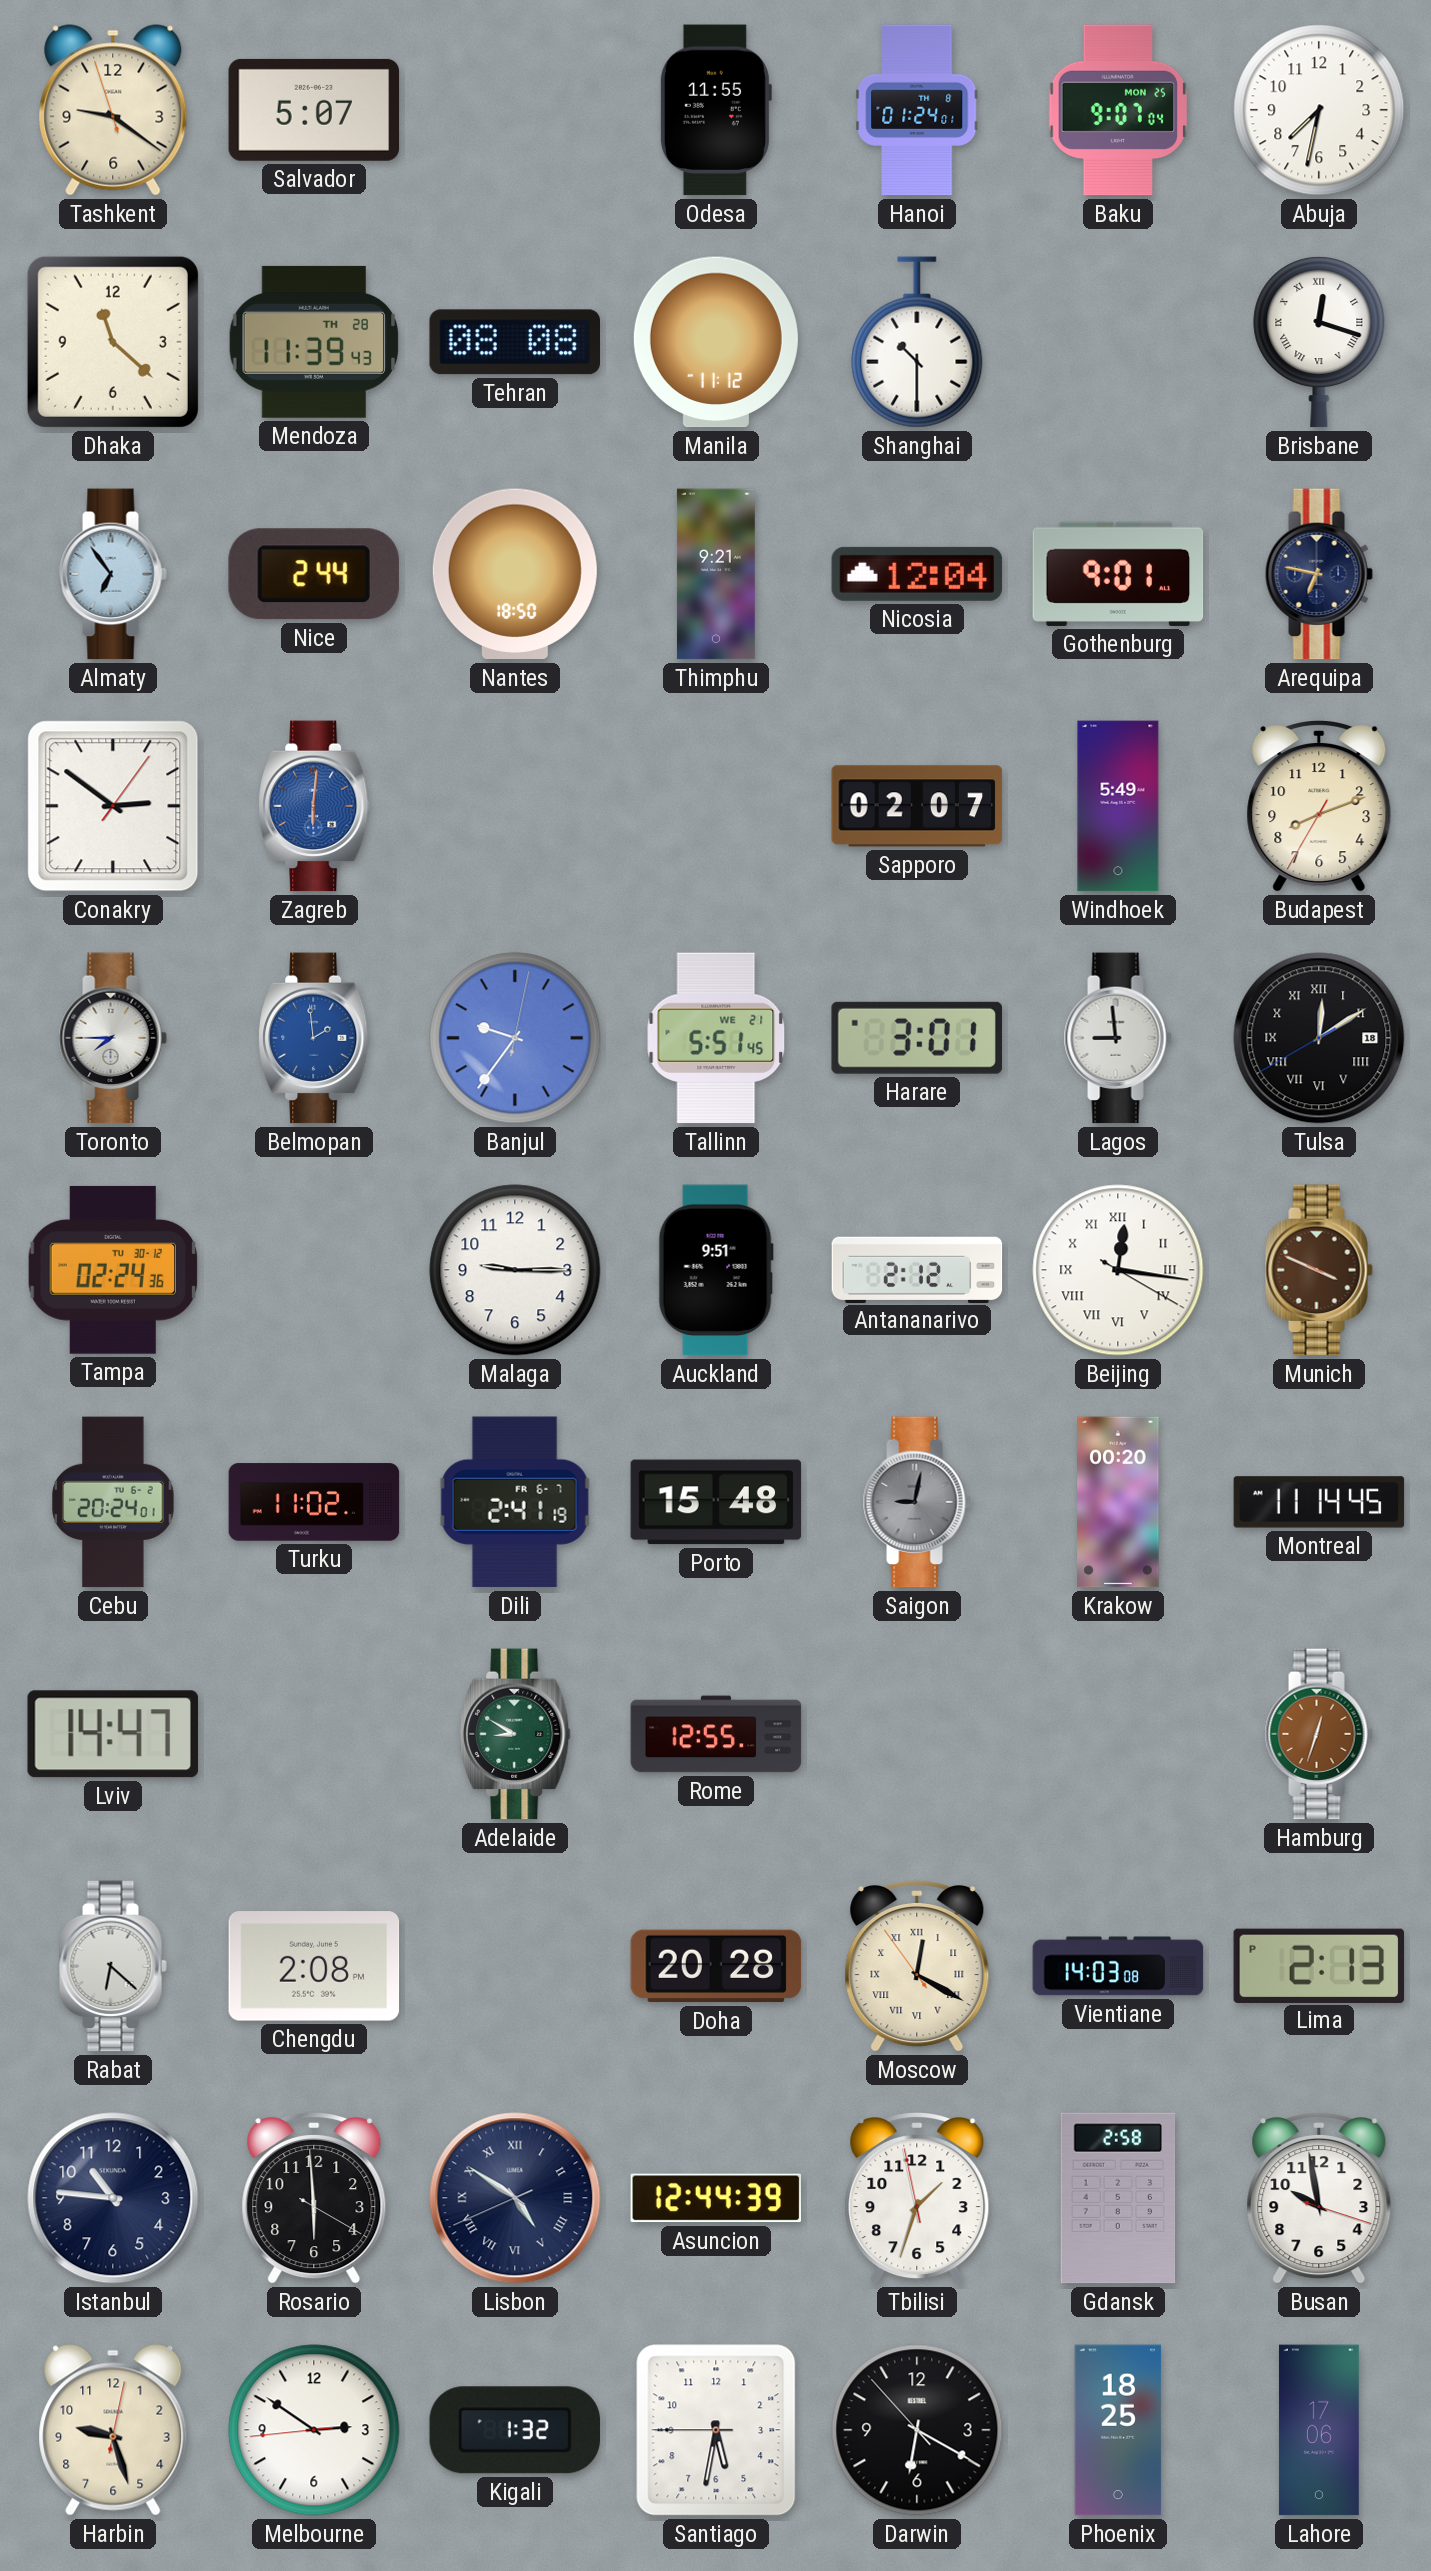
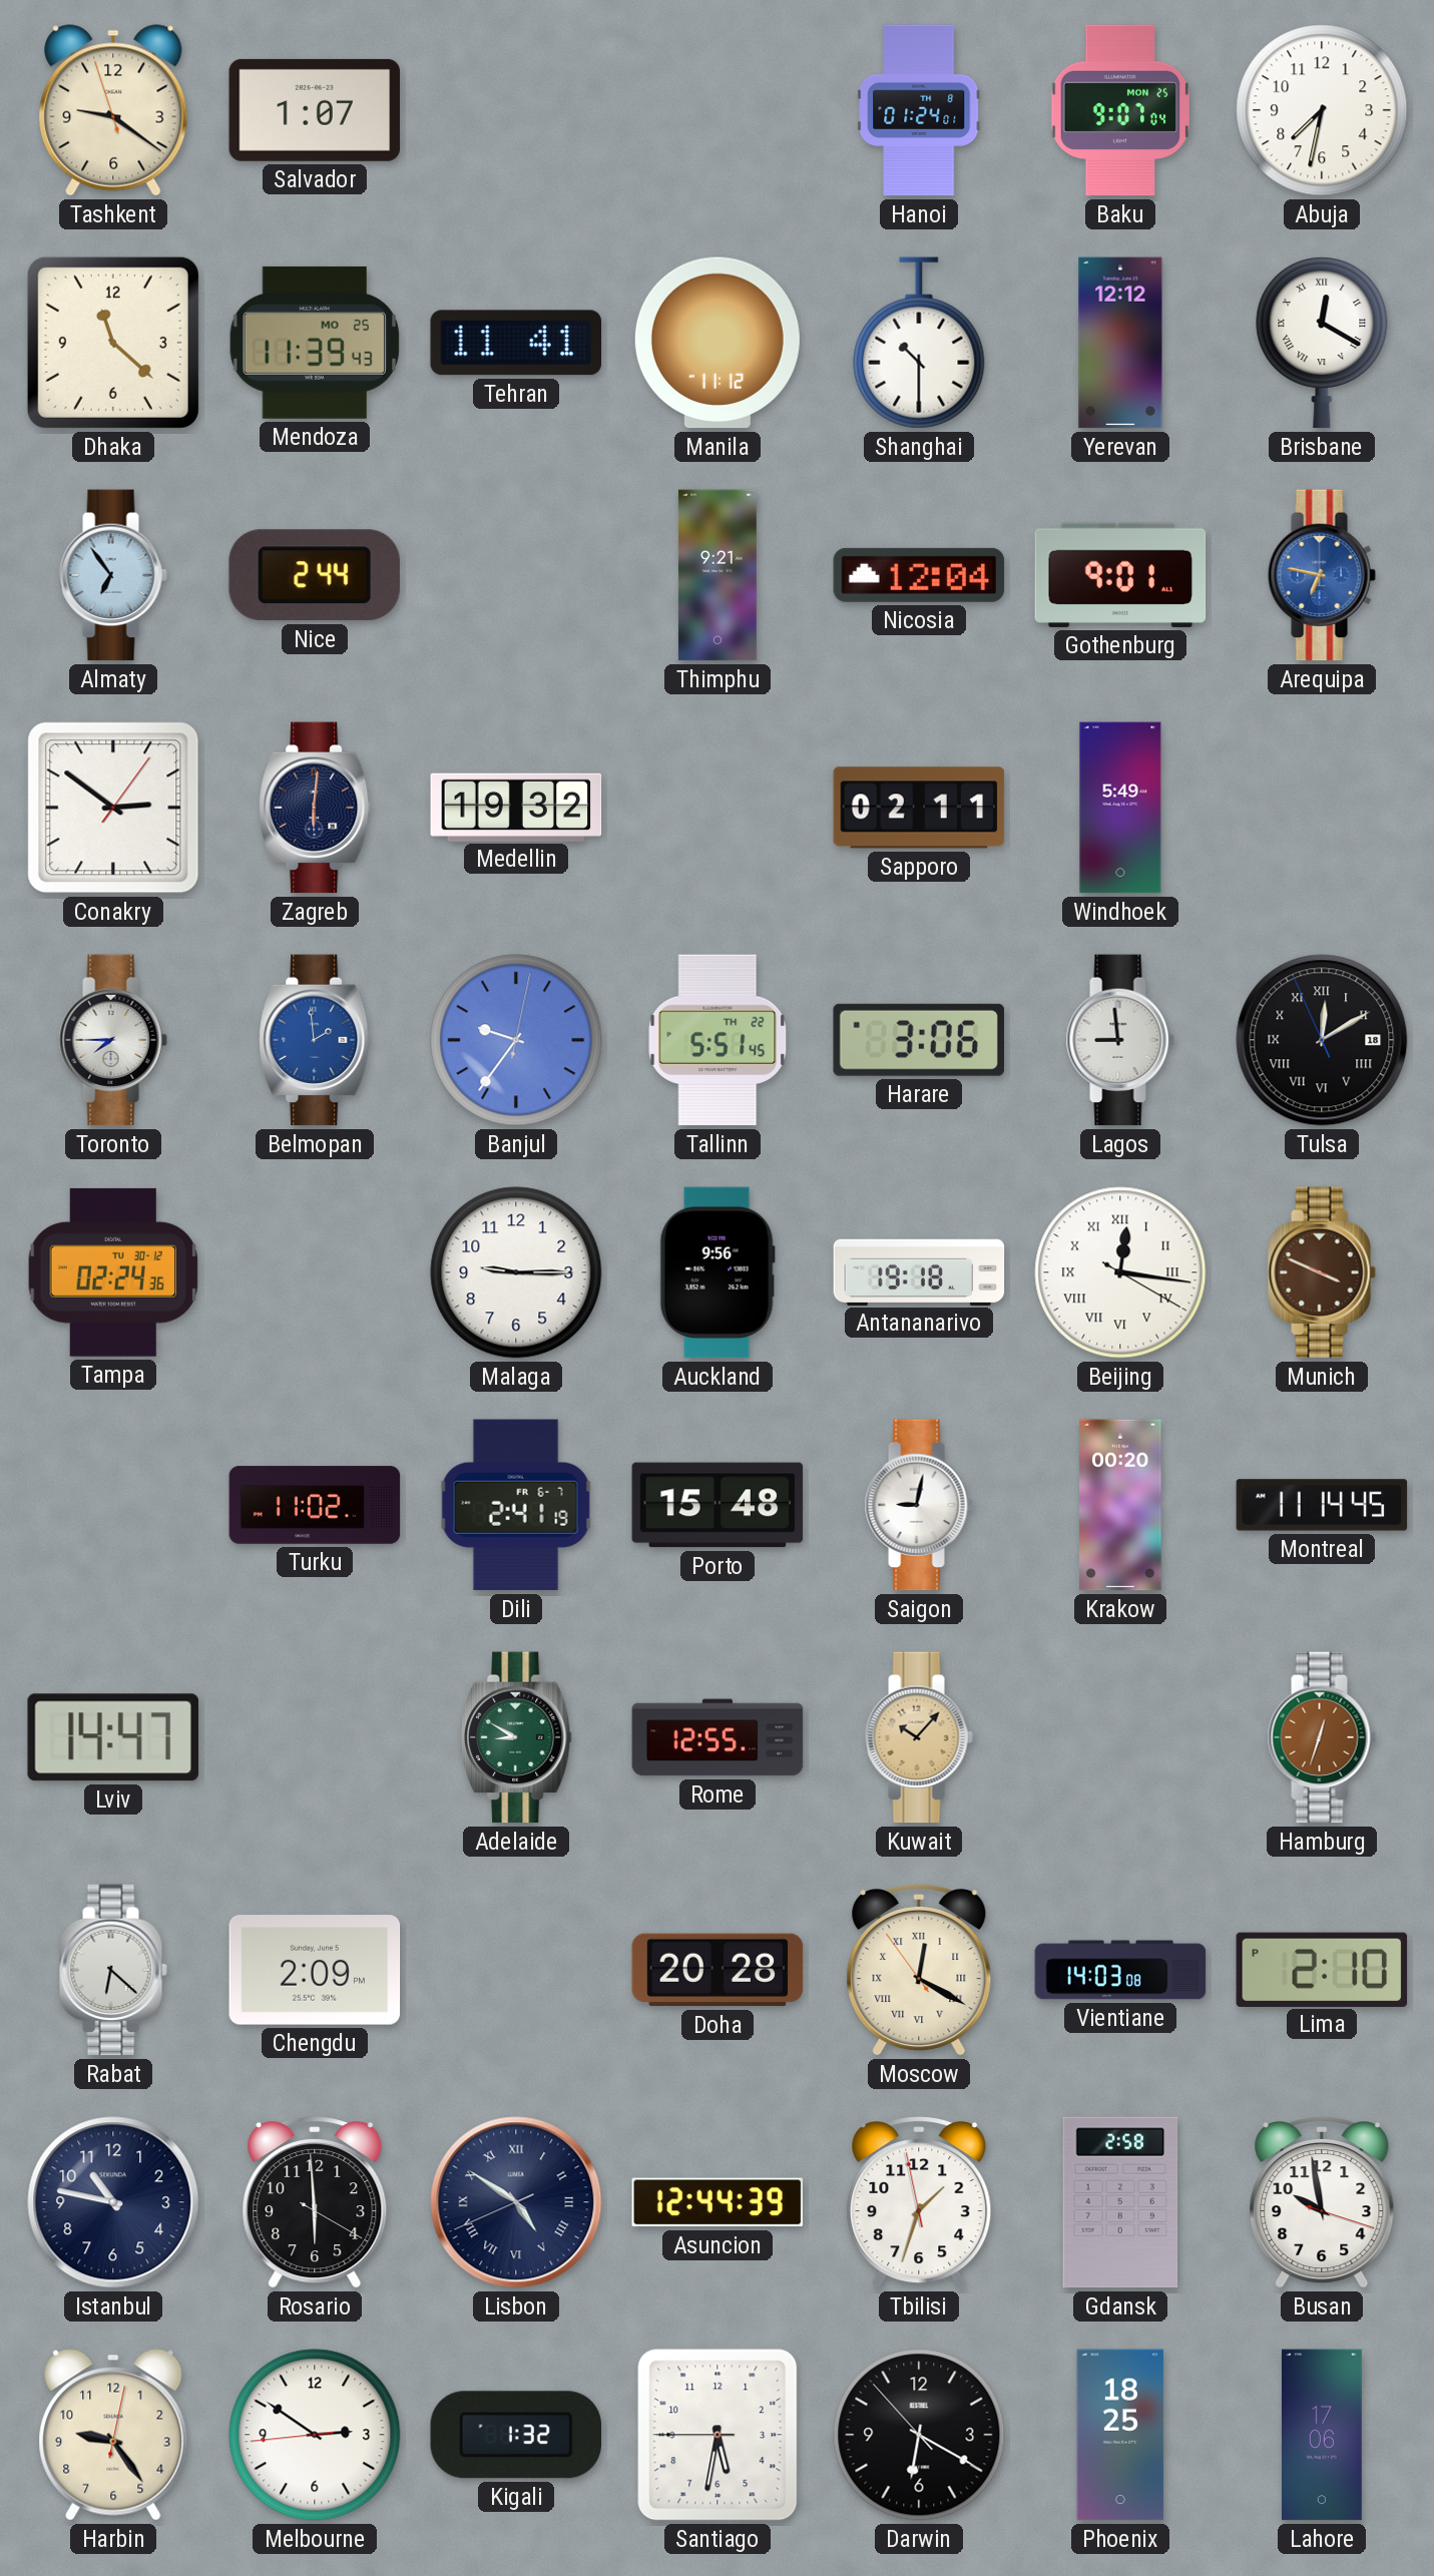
Salvador: 5:07 -> 1:07
Odesa: 11:55 -> none
Mendoza date: TH 28 -> MO 25
Tehran: 08:08 -> 11:41
Yerevan: none -> 12:12
Brisbane: 12:18 -> 12:20
Nantes: 18:50 -> none
Arequipa dial: navy -> blue
Zagreb dial: blue -> navy
Medellin: none -> 19:32
Sapporo: 02:07 -> 02:11
Budapest: 8:11 -> none
Tallinn date: WE 21 -> TH 22
Harare: 3:01 -> 3:06
Tulsa: 12:09:40 -> 12:09:56
Auckland: 9:51 -> 9:56
Antananarivo: 2:12 -> 19:18
Cebu: 20:24 -> none
Saigon dial: grey -> white
Kuwait: none -> 10:07
Chengdu: 2:08 -> 2:09
Lima: 2:13 -> 2:10
Istanbul: 10:46 -> 10:47
Harbin: 9:27 -> 9:24
